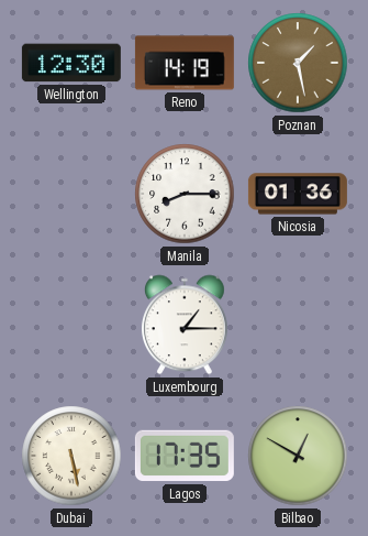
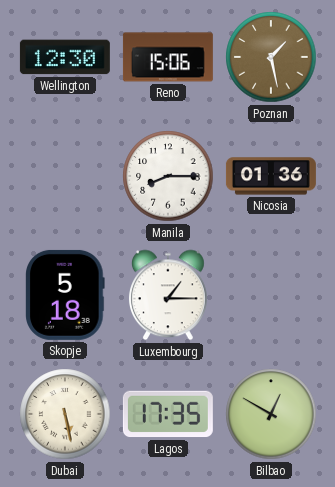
Reno: 14:19 -> 15:06
Skopje: none -> 5:18
